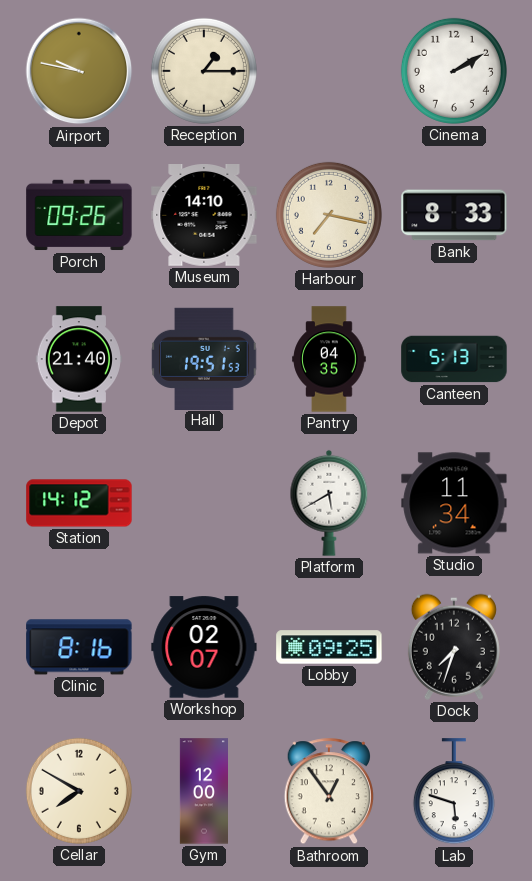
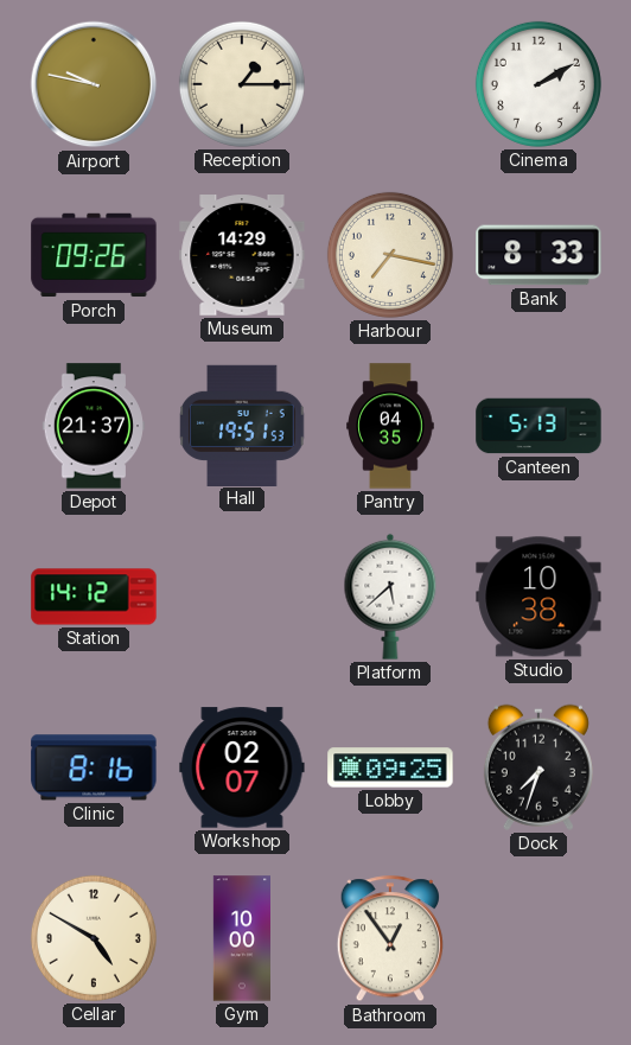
Museum: 14:10 -> 14:29
Depot: 21:40 -> 21:37
Platform: 5:40 -> 5:38
Studio: 11:34 -> 10:38
Cellar: 7:50 -> 4:50
Gym: 12:00 -> 10:00
Lab: 5:48 -> none
